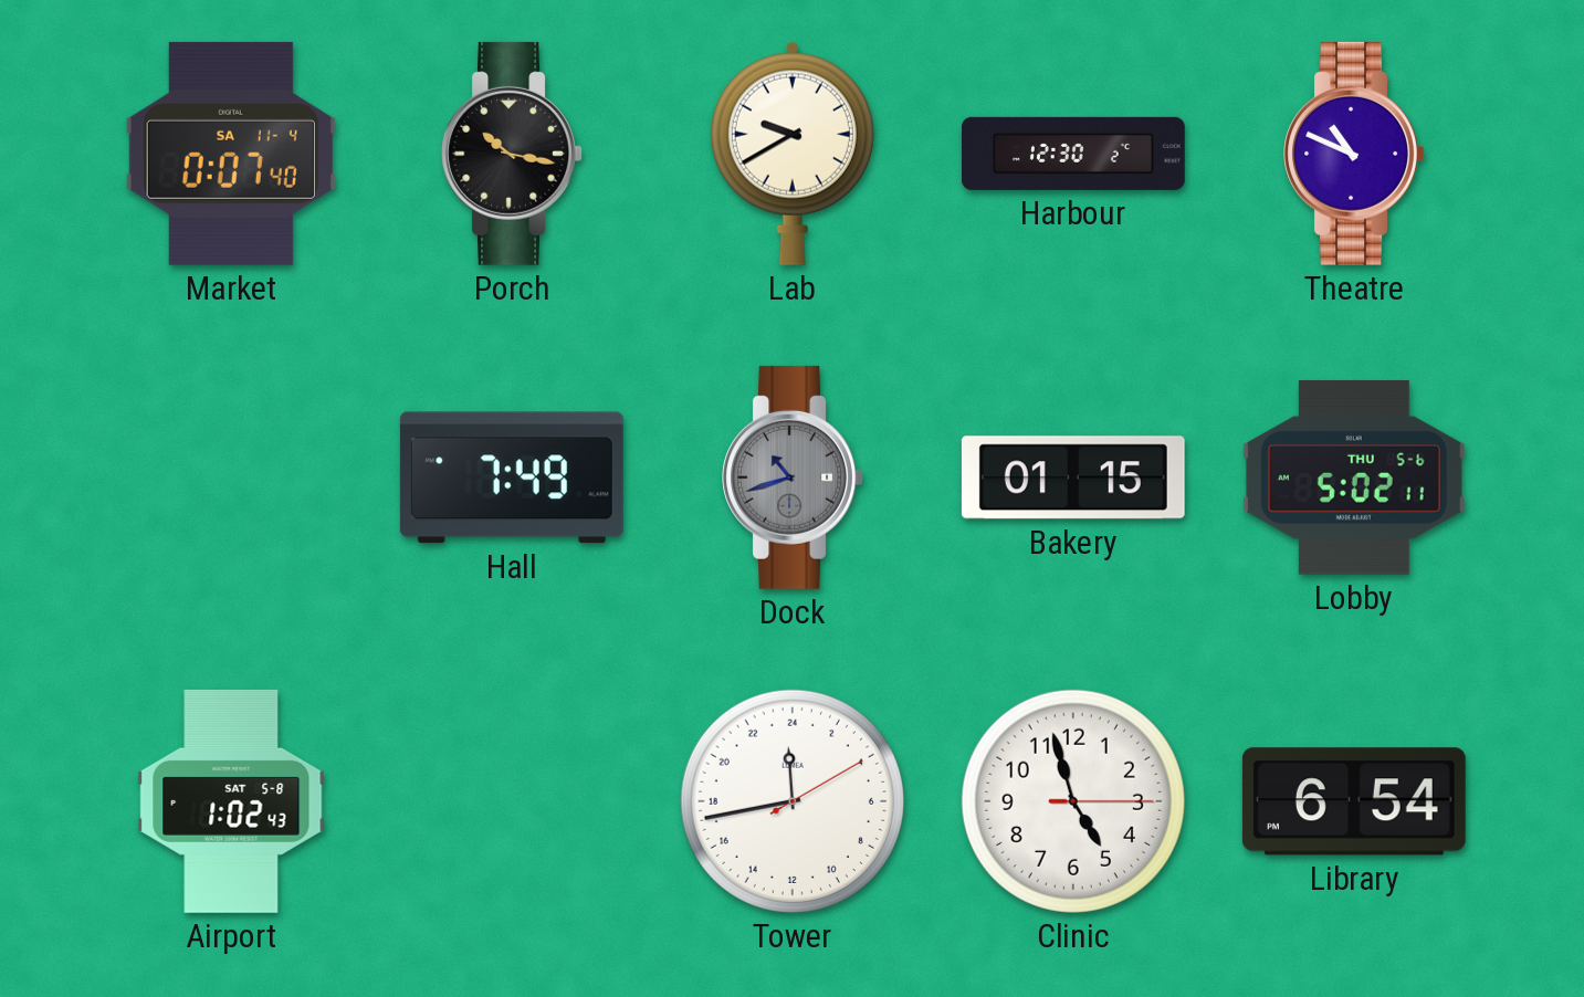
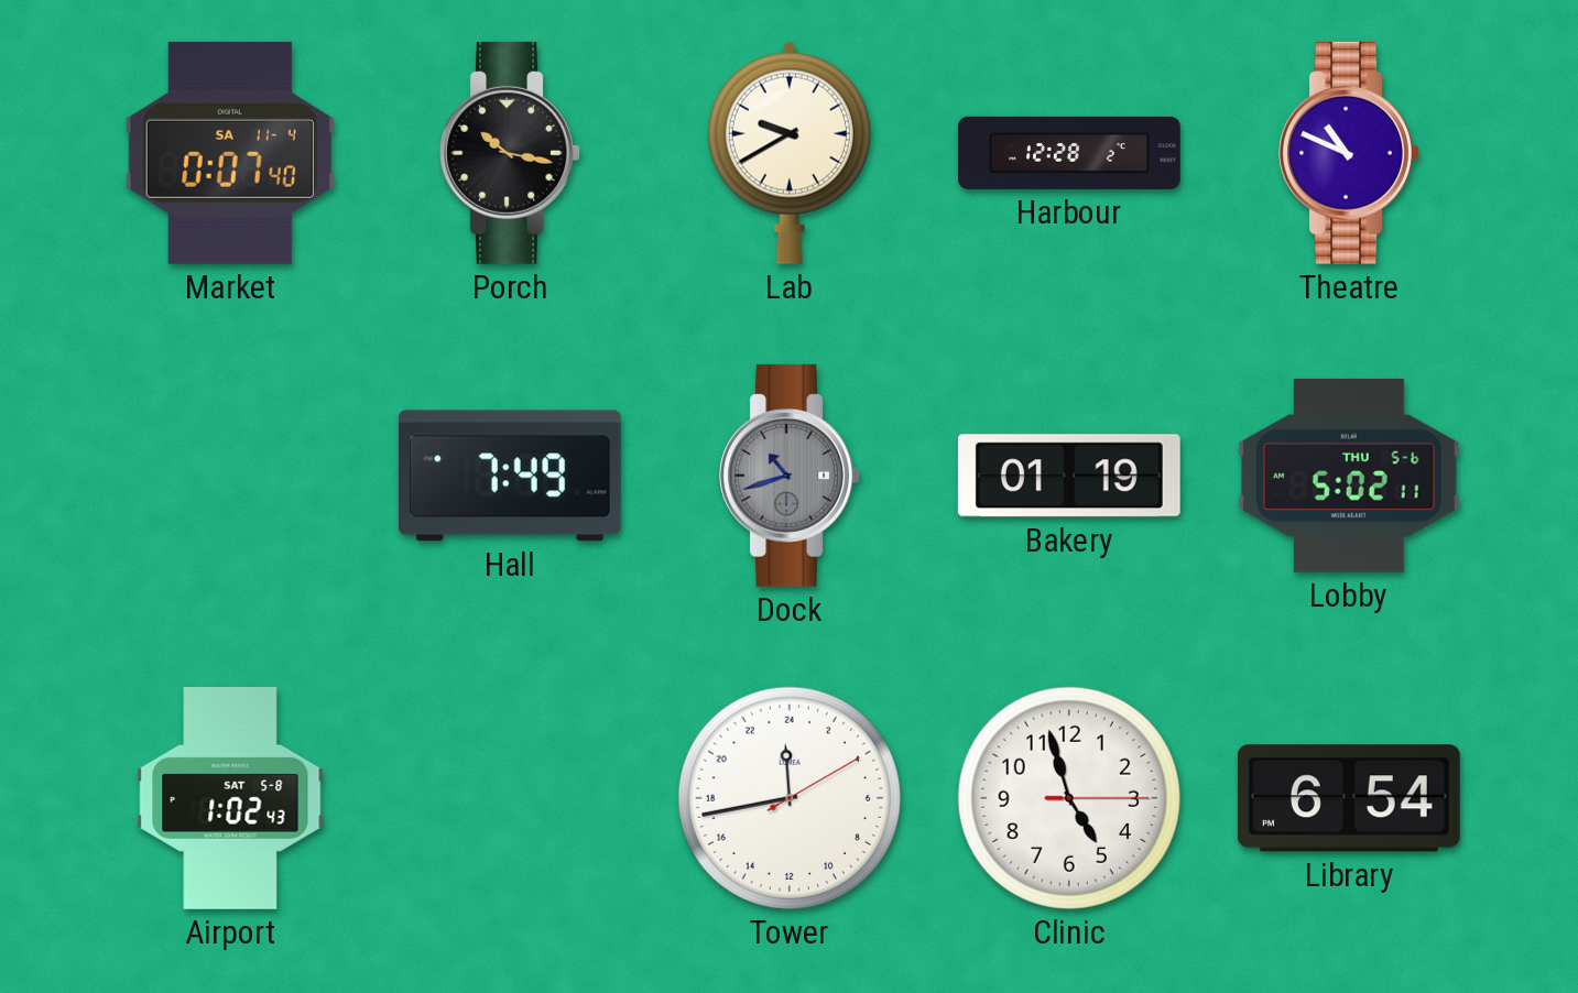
Harbour: 12:30 -> 12:28
Bakery: 01:15 -> 01:19
